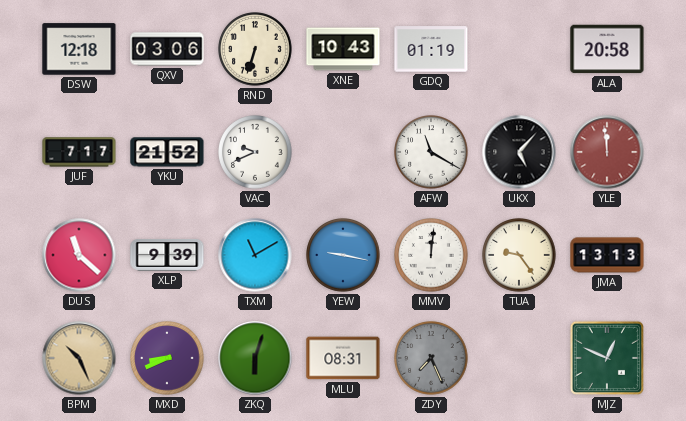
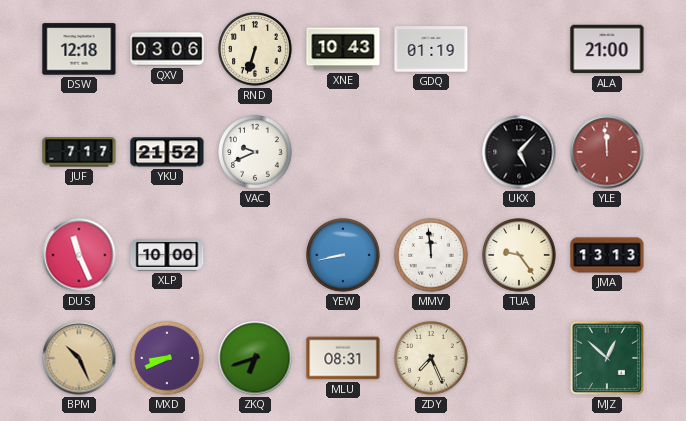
ALA: 20:58 -> 21:00
AFW: 11:20 -> none
DUS: 11:22 -> 11:26
XLP: 9:39 -> 10:00
TXM: 11:10 -> none
YEW: 9:17 -> 8:43
MMV: 12:01 -> 11:59
ZKQ: 6:03 -> 6:42
ZDY dial: grey -> cream
MJZ: 12:49 -> 12:52
